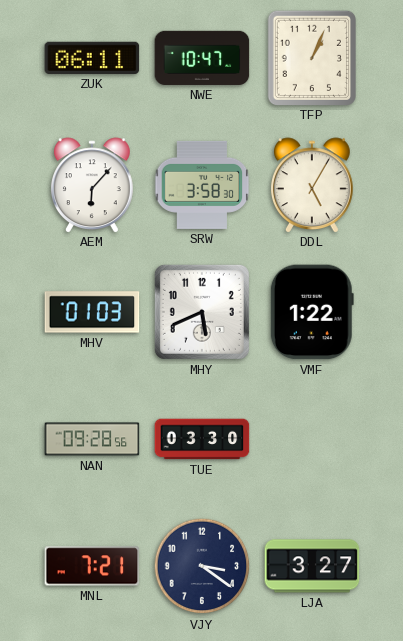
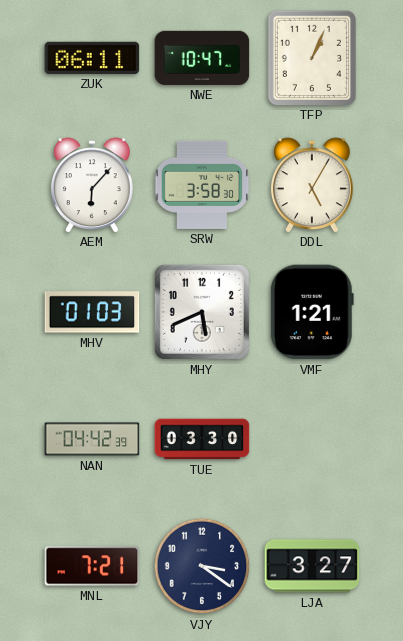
VMF: 1:22 -> 1:21
NAN: 09:28 -> 04:42
